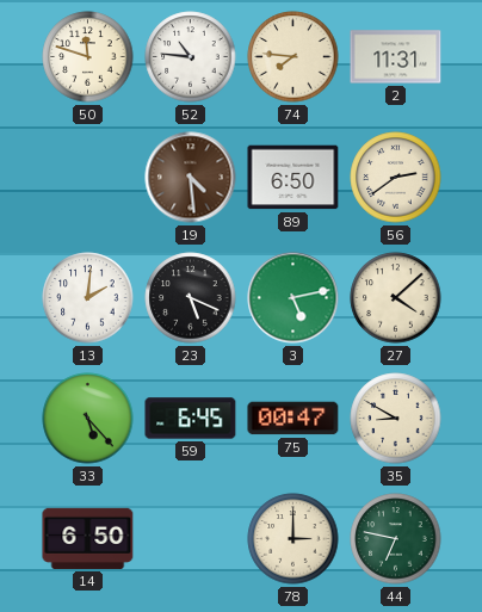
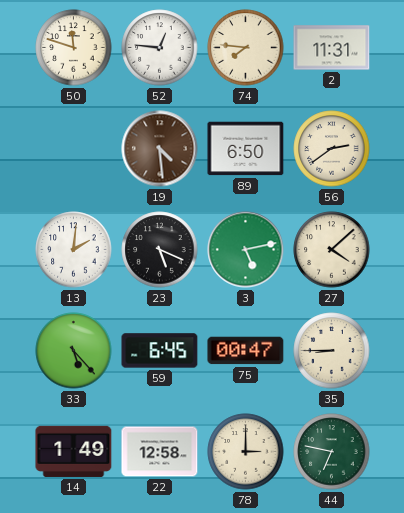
52: 10:46 -> 12:46
35: 8:50 -> 8:45
14: 6:50 -> 1:49
22: none -> 12:58
